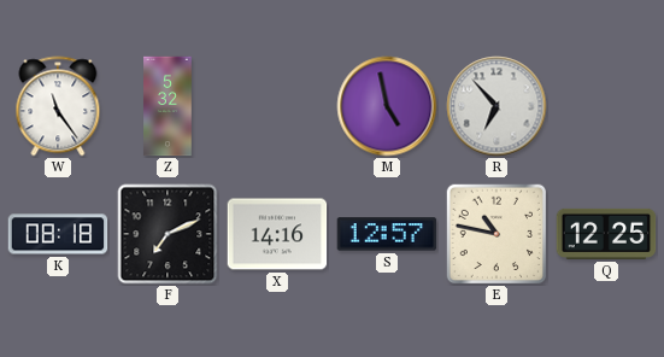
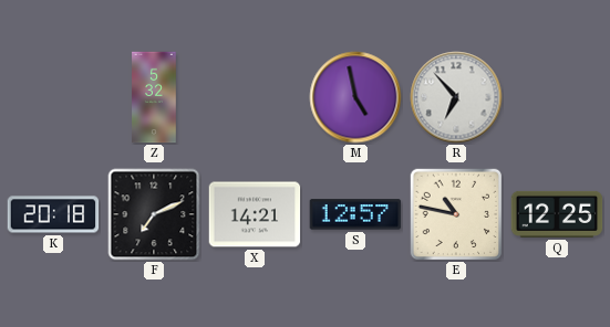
W: 11:24 -> none
K: 08:18 -> 20:18
X: 14:16 -> 14:21
